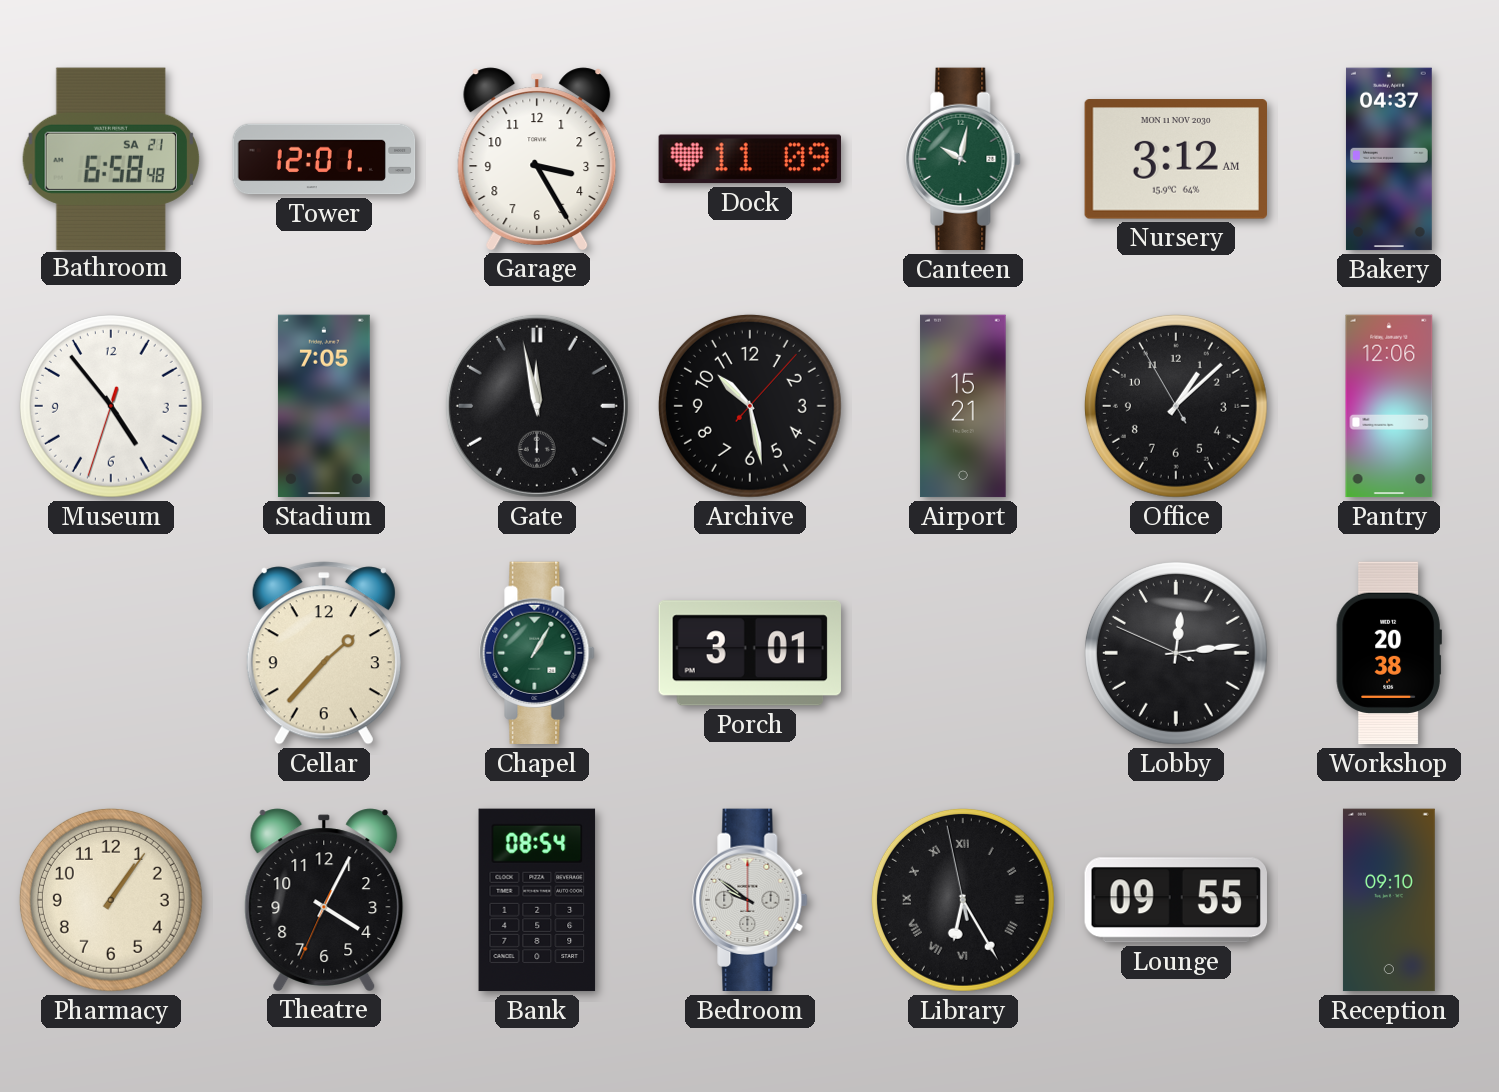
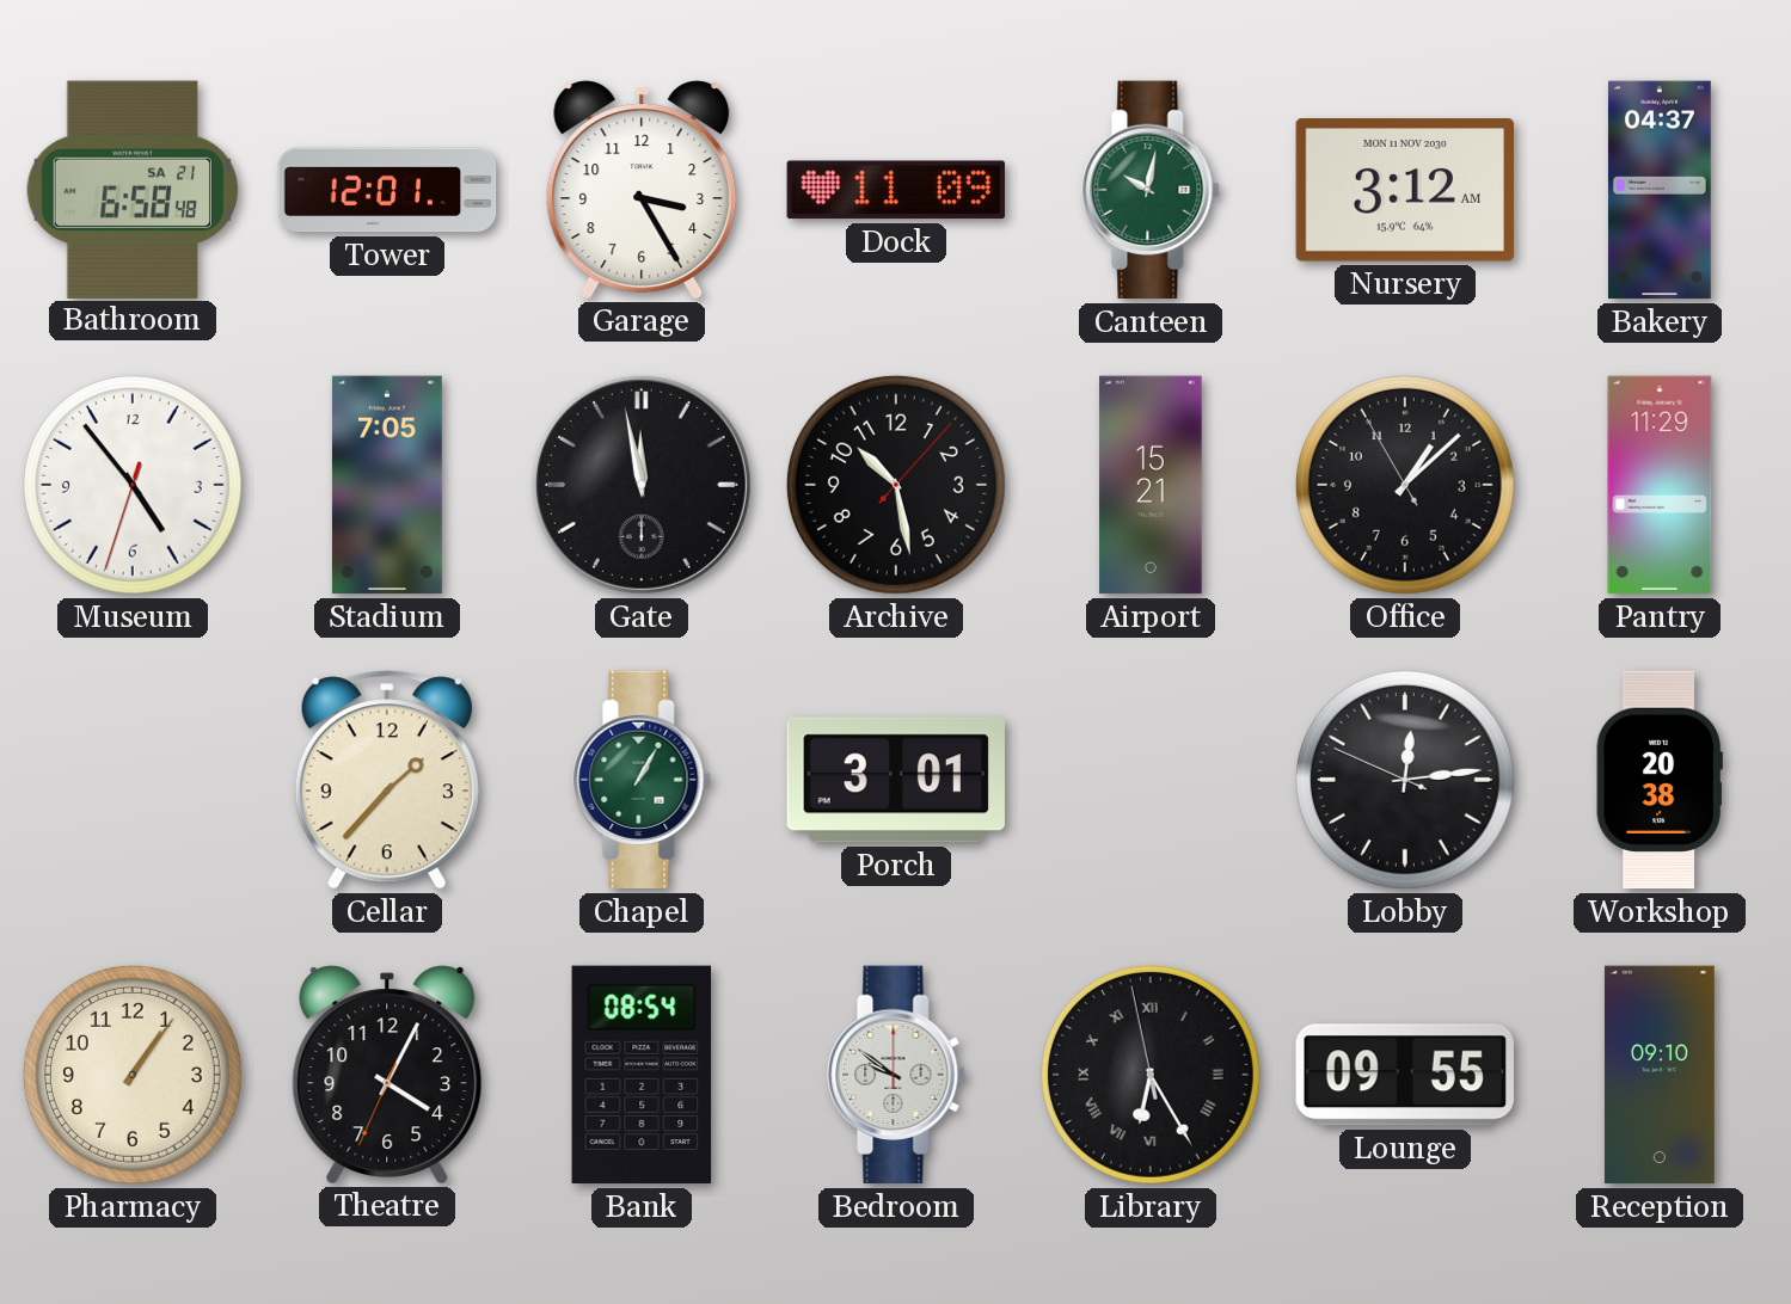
Pantry: 12:06 -> 11:29
